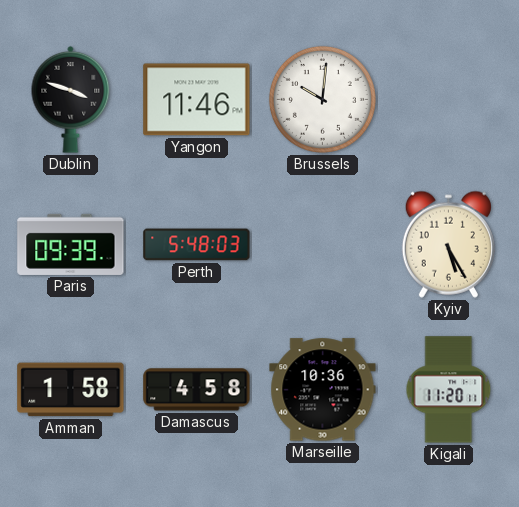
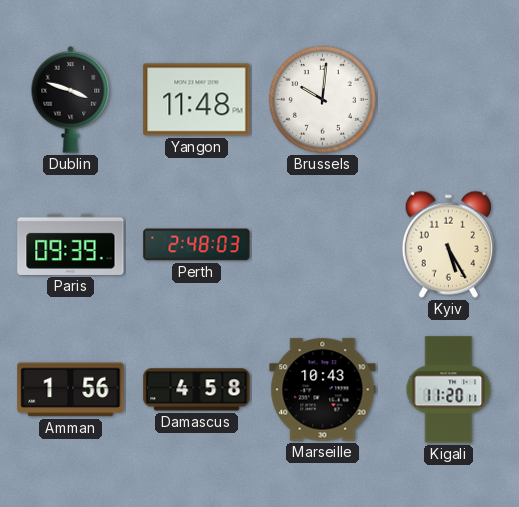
Yangon: 11:46 -> 11:48
Perth: 5:48 -> 2:48
Amman: 1:58 -> 1:56
Marseille: 10:36 -> 10:43
